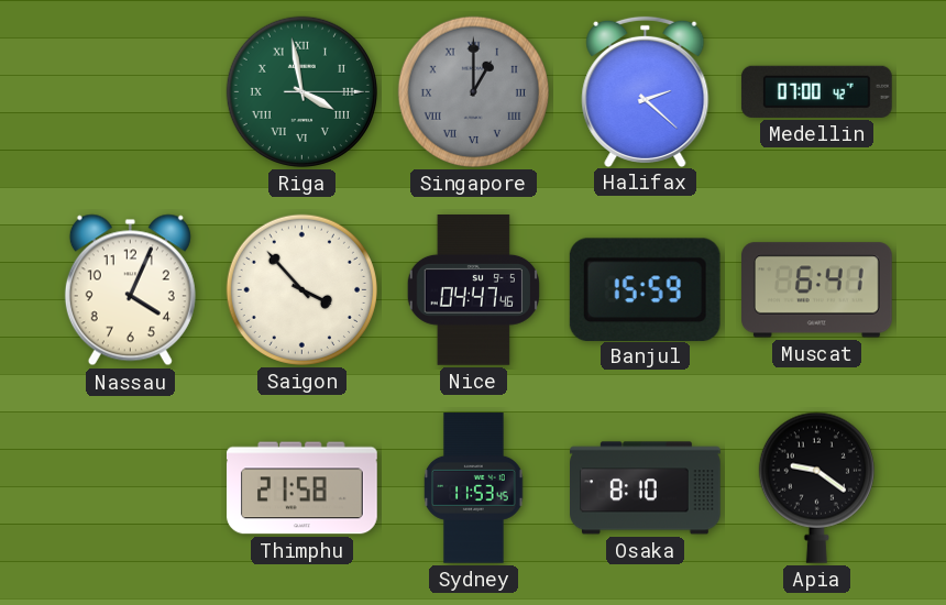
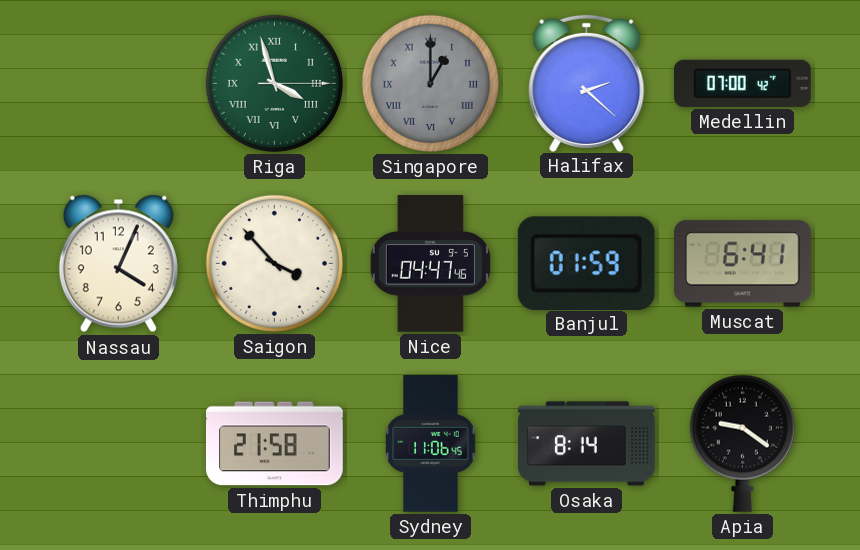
Riga: 3:58 -> 3:57
Banjul: 15:59 -> 01:59
Sydney: 11:53 -> 11:06
Osaka: 8:10 -> 8:14
